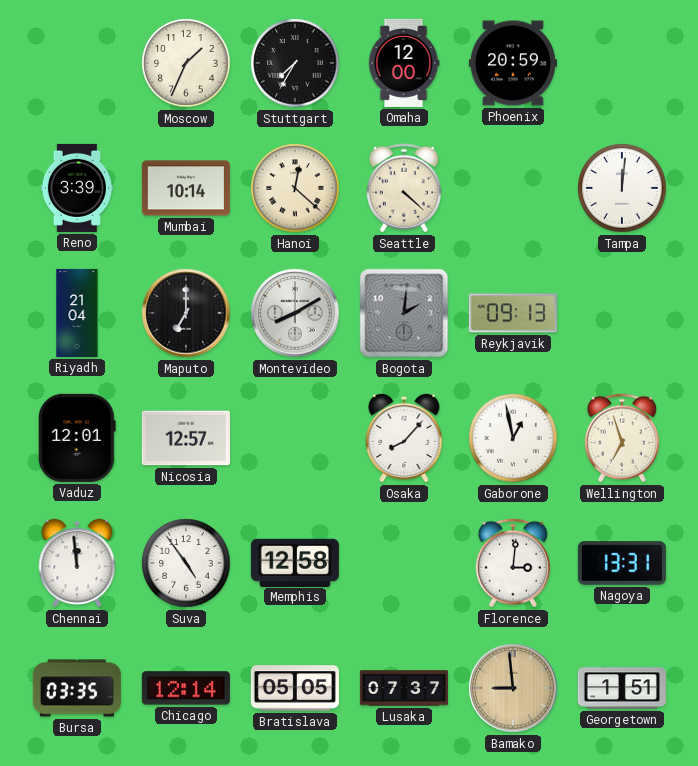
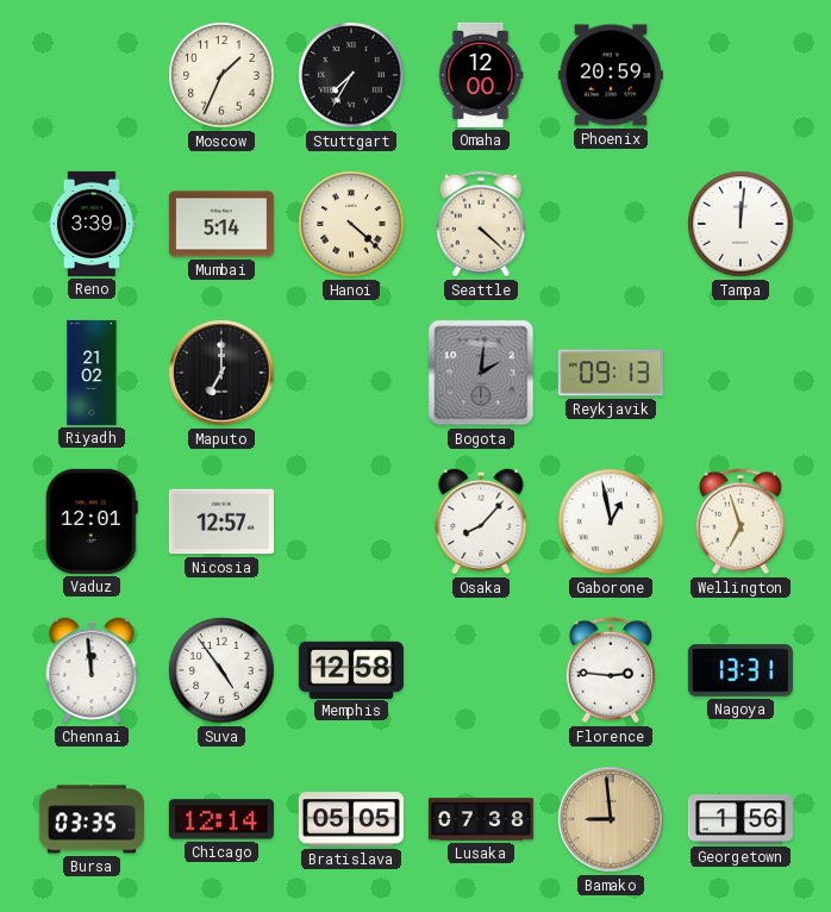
Mumbai: 10:14 -> 5:14
Hanoi: 12:22 -> 4:22
Riyadh: 21:04 -> 21:02
Montevideo: 8:10 -> none
Florence: 3:01 -> 2:46
Lusaka: 07:37 -> 07:38
Georgetown: 1:51 -> 1:56
